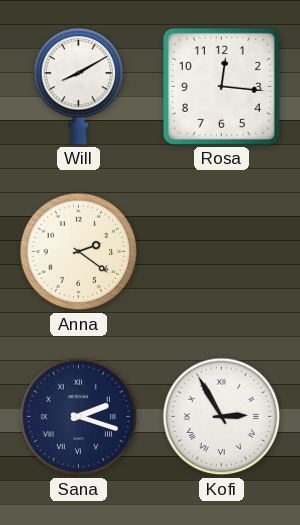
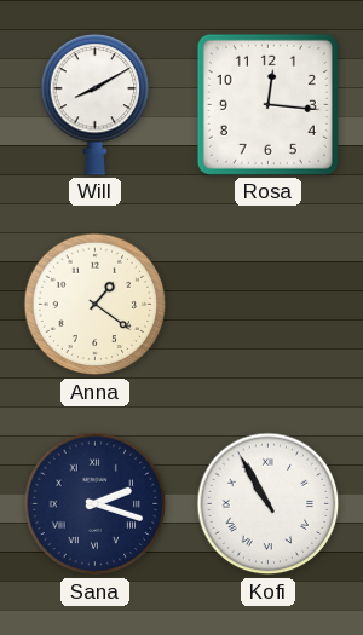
Anna: 2:21 -> 1:21
Kofi: 2:55 -> 10:55
